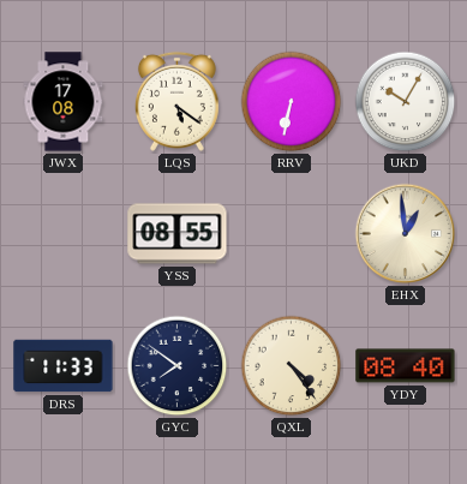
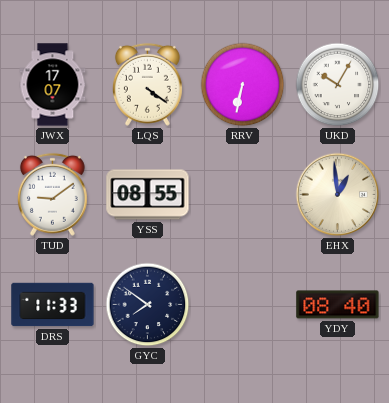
JWX: 17:08 -> 17:07
LQS: 5:21 -> 4:21
TUD: none -> 9:09
QXL: 4:24 -> none
